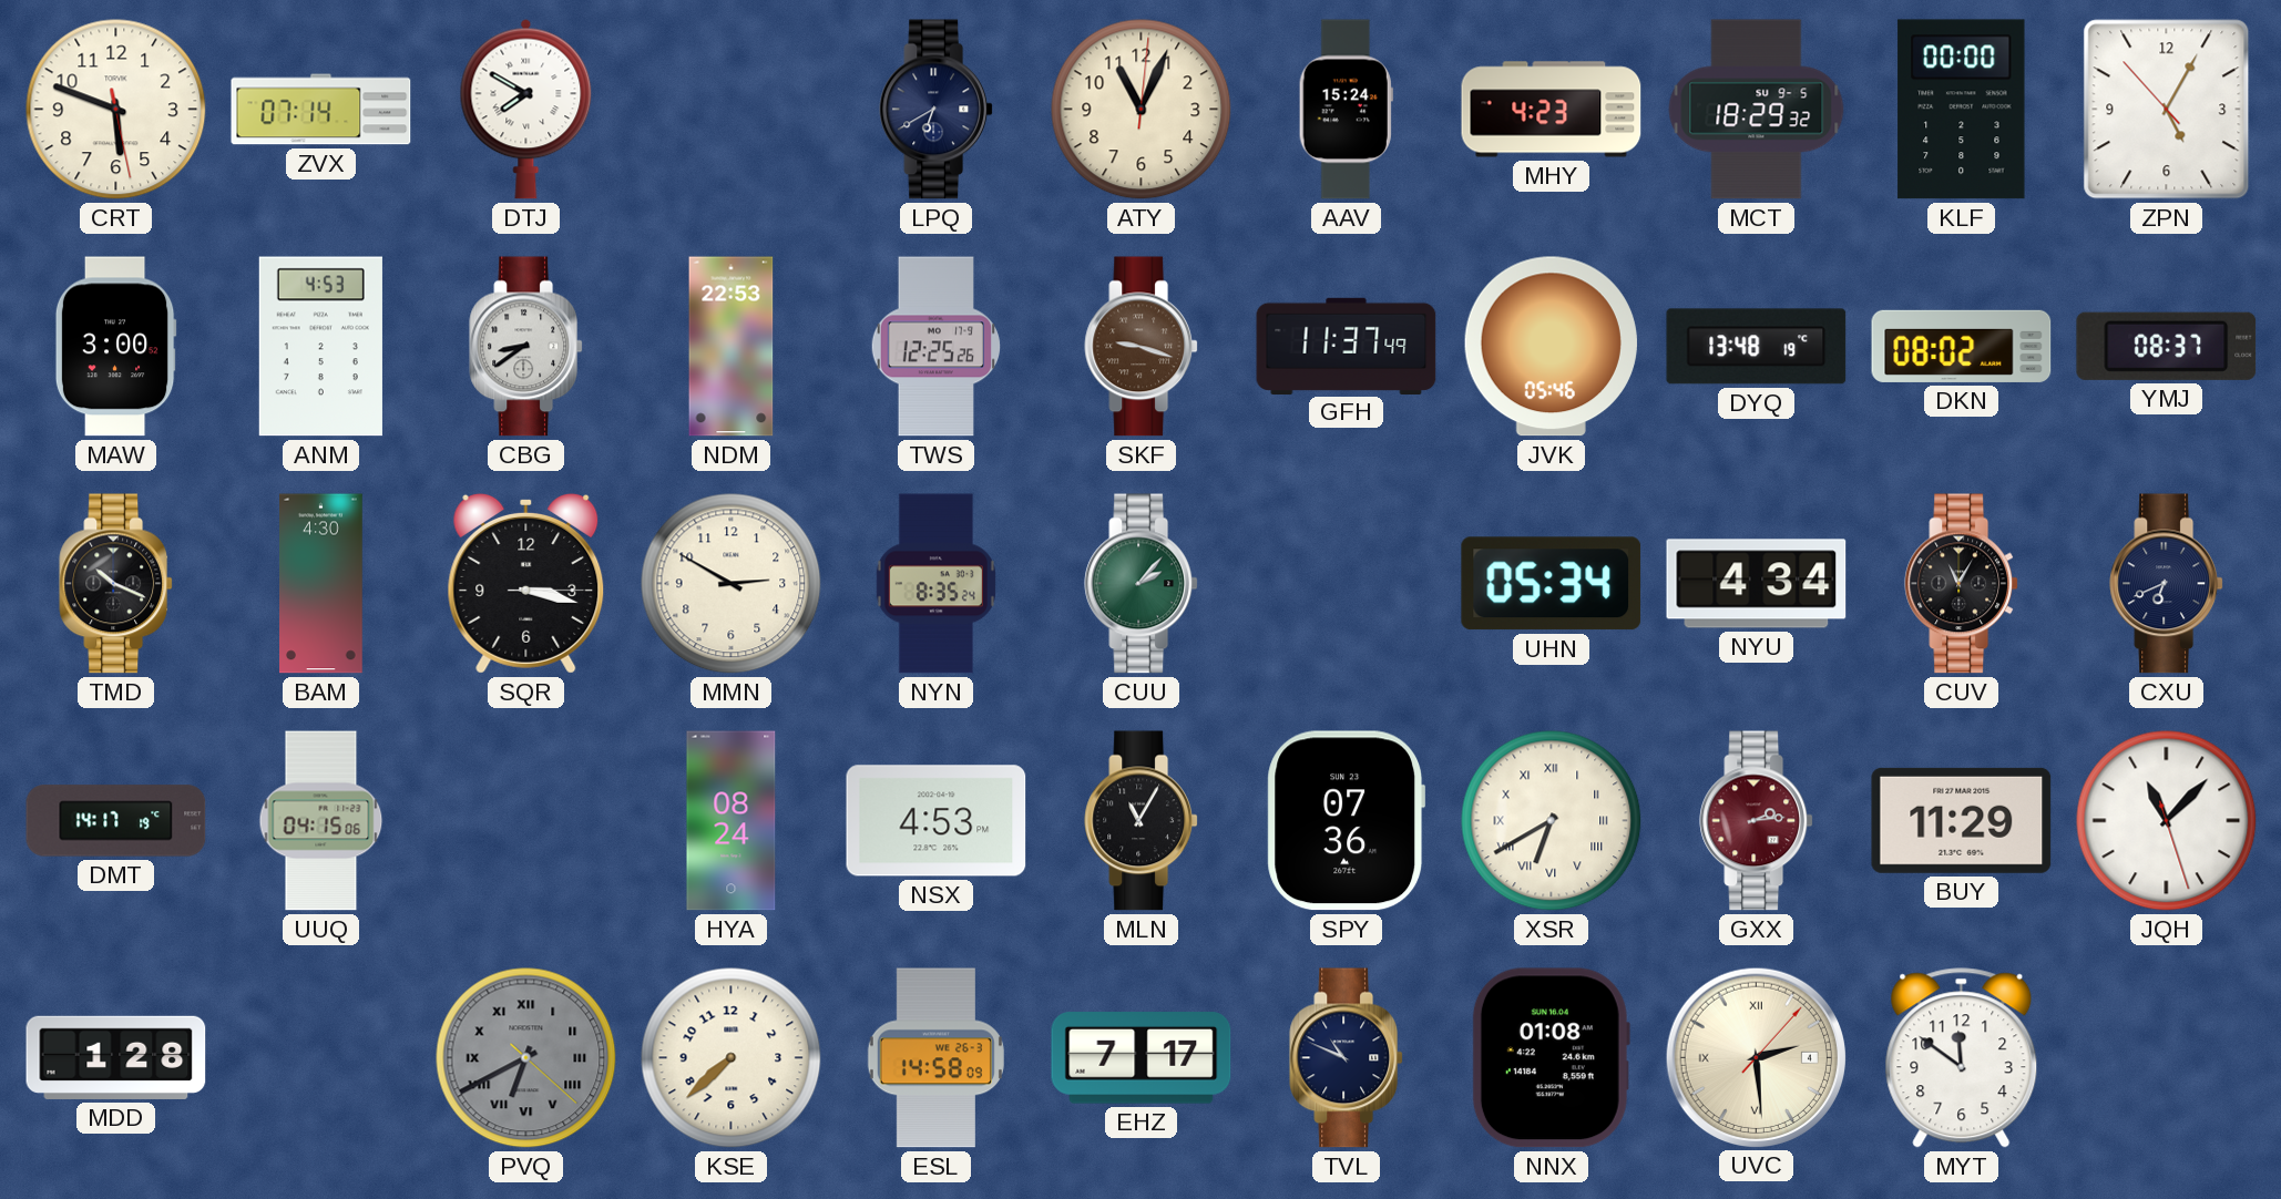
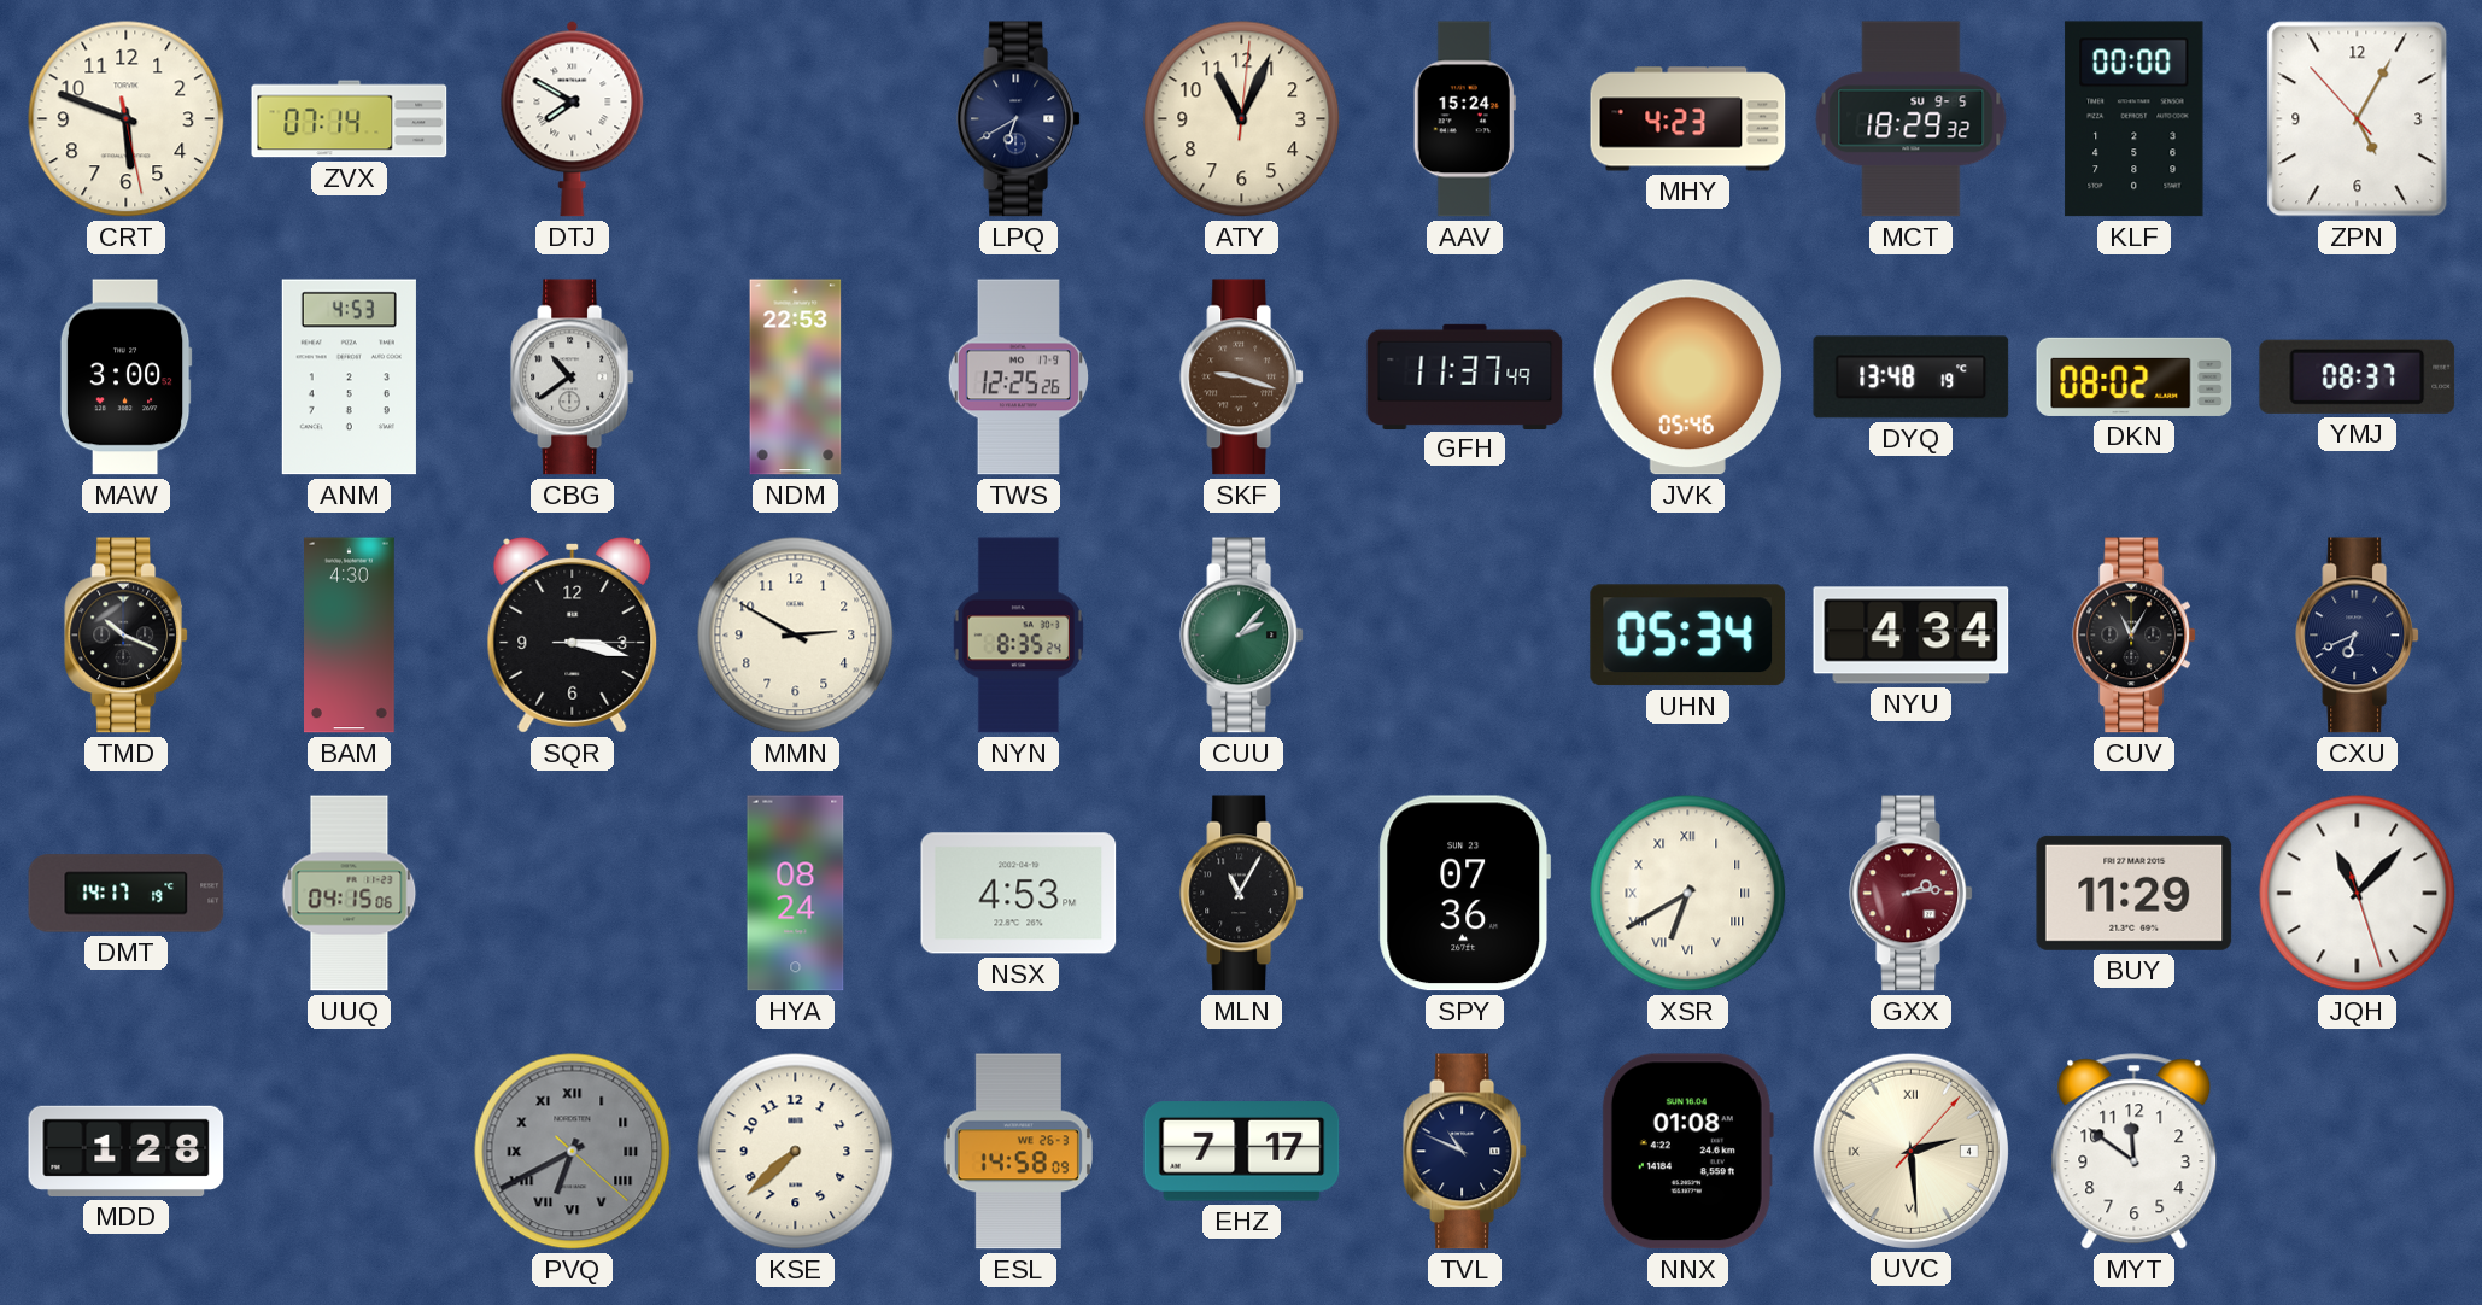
CBG: 8:39 -> 10:39
